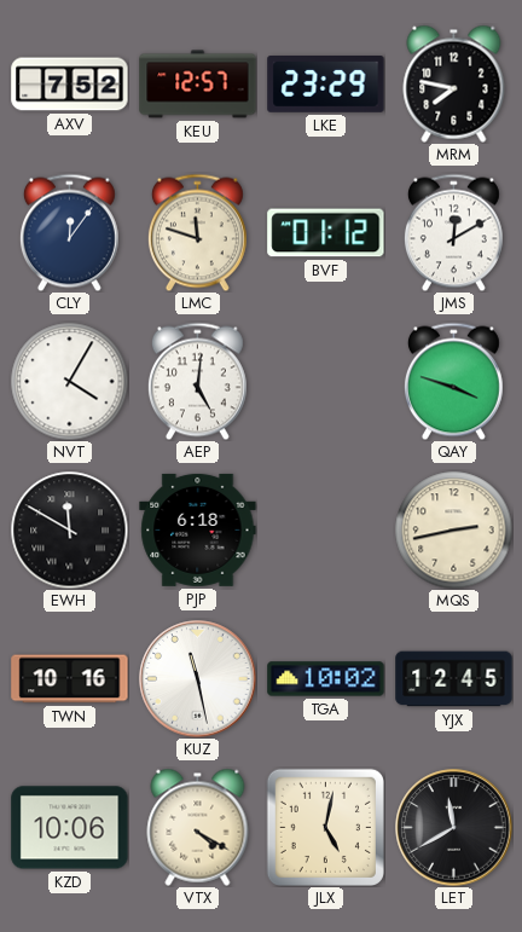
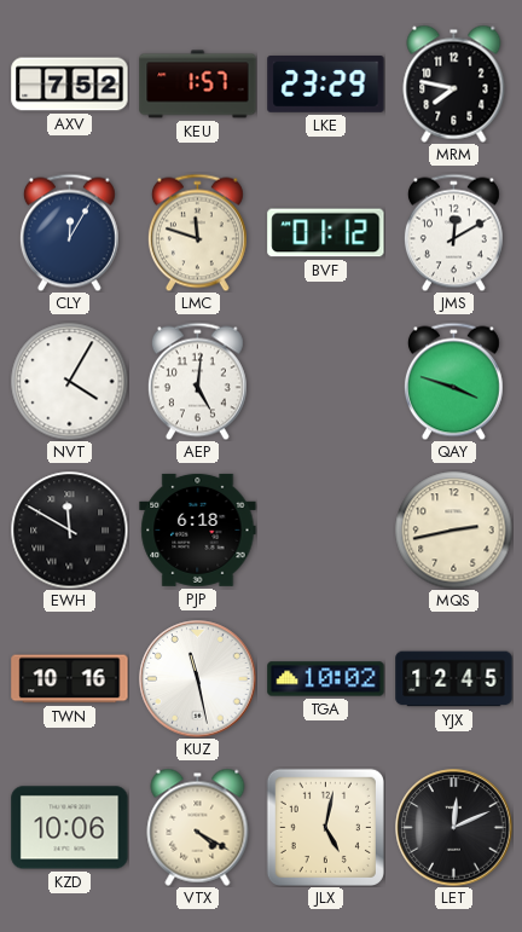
KEU: 12:57 -> 1:57
CLY: 12:06 -> 12:05
LET: 11:40 -> 12:11
